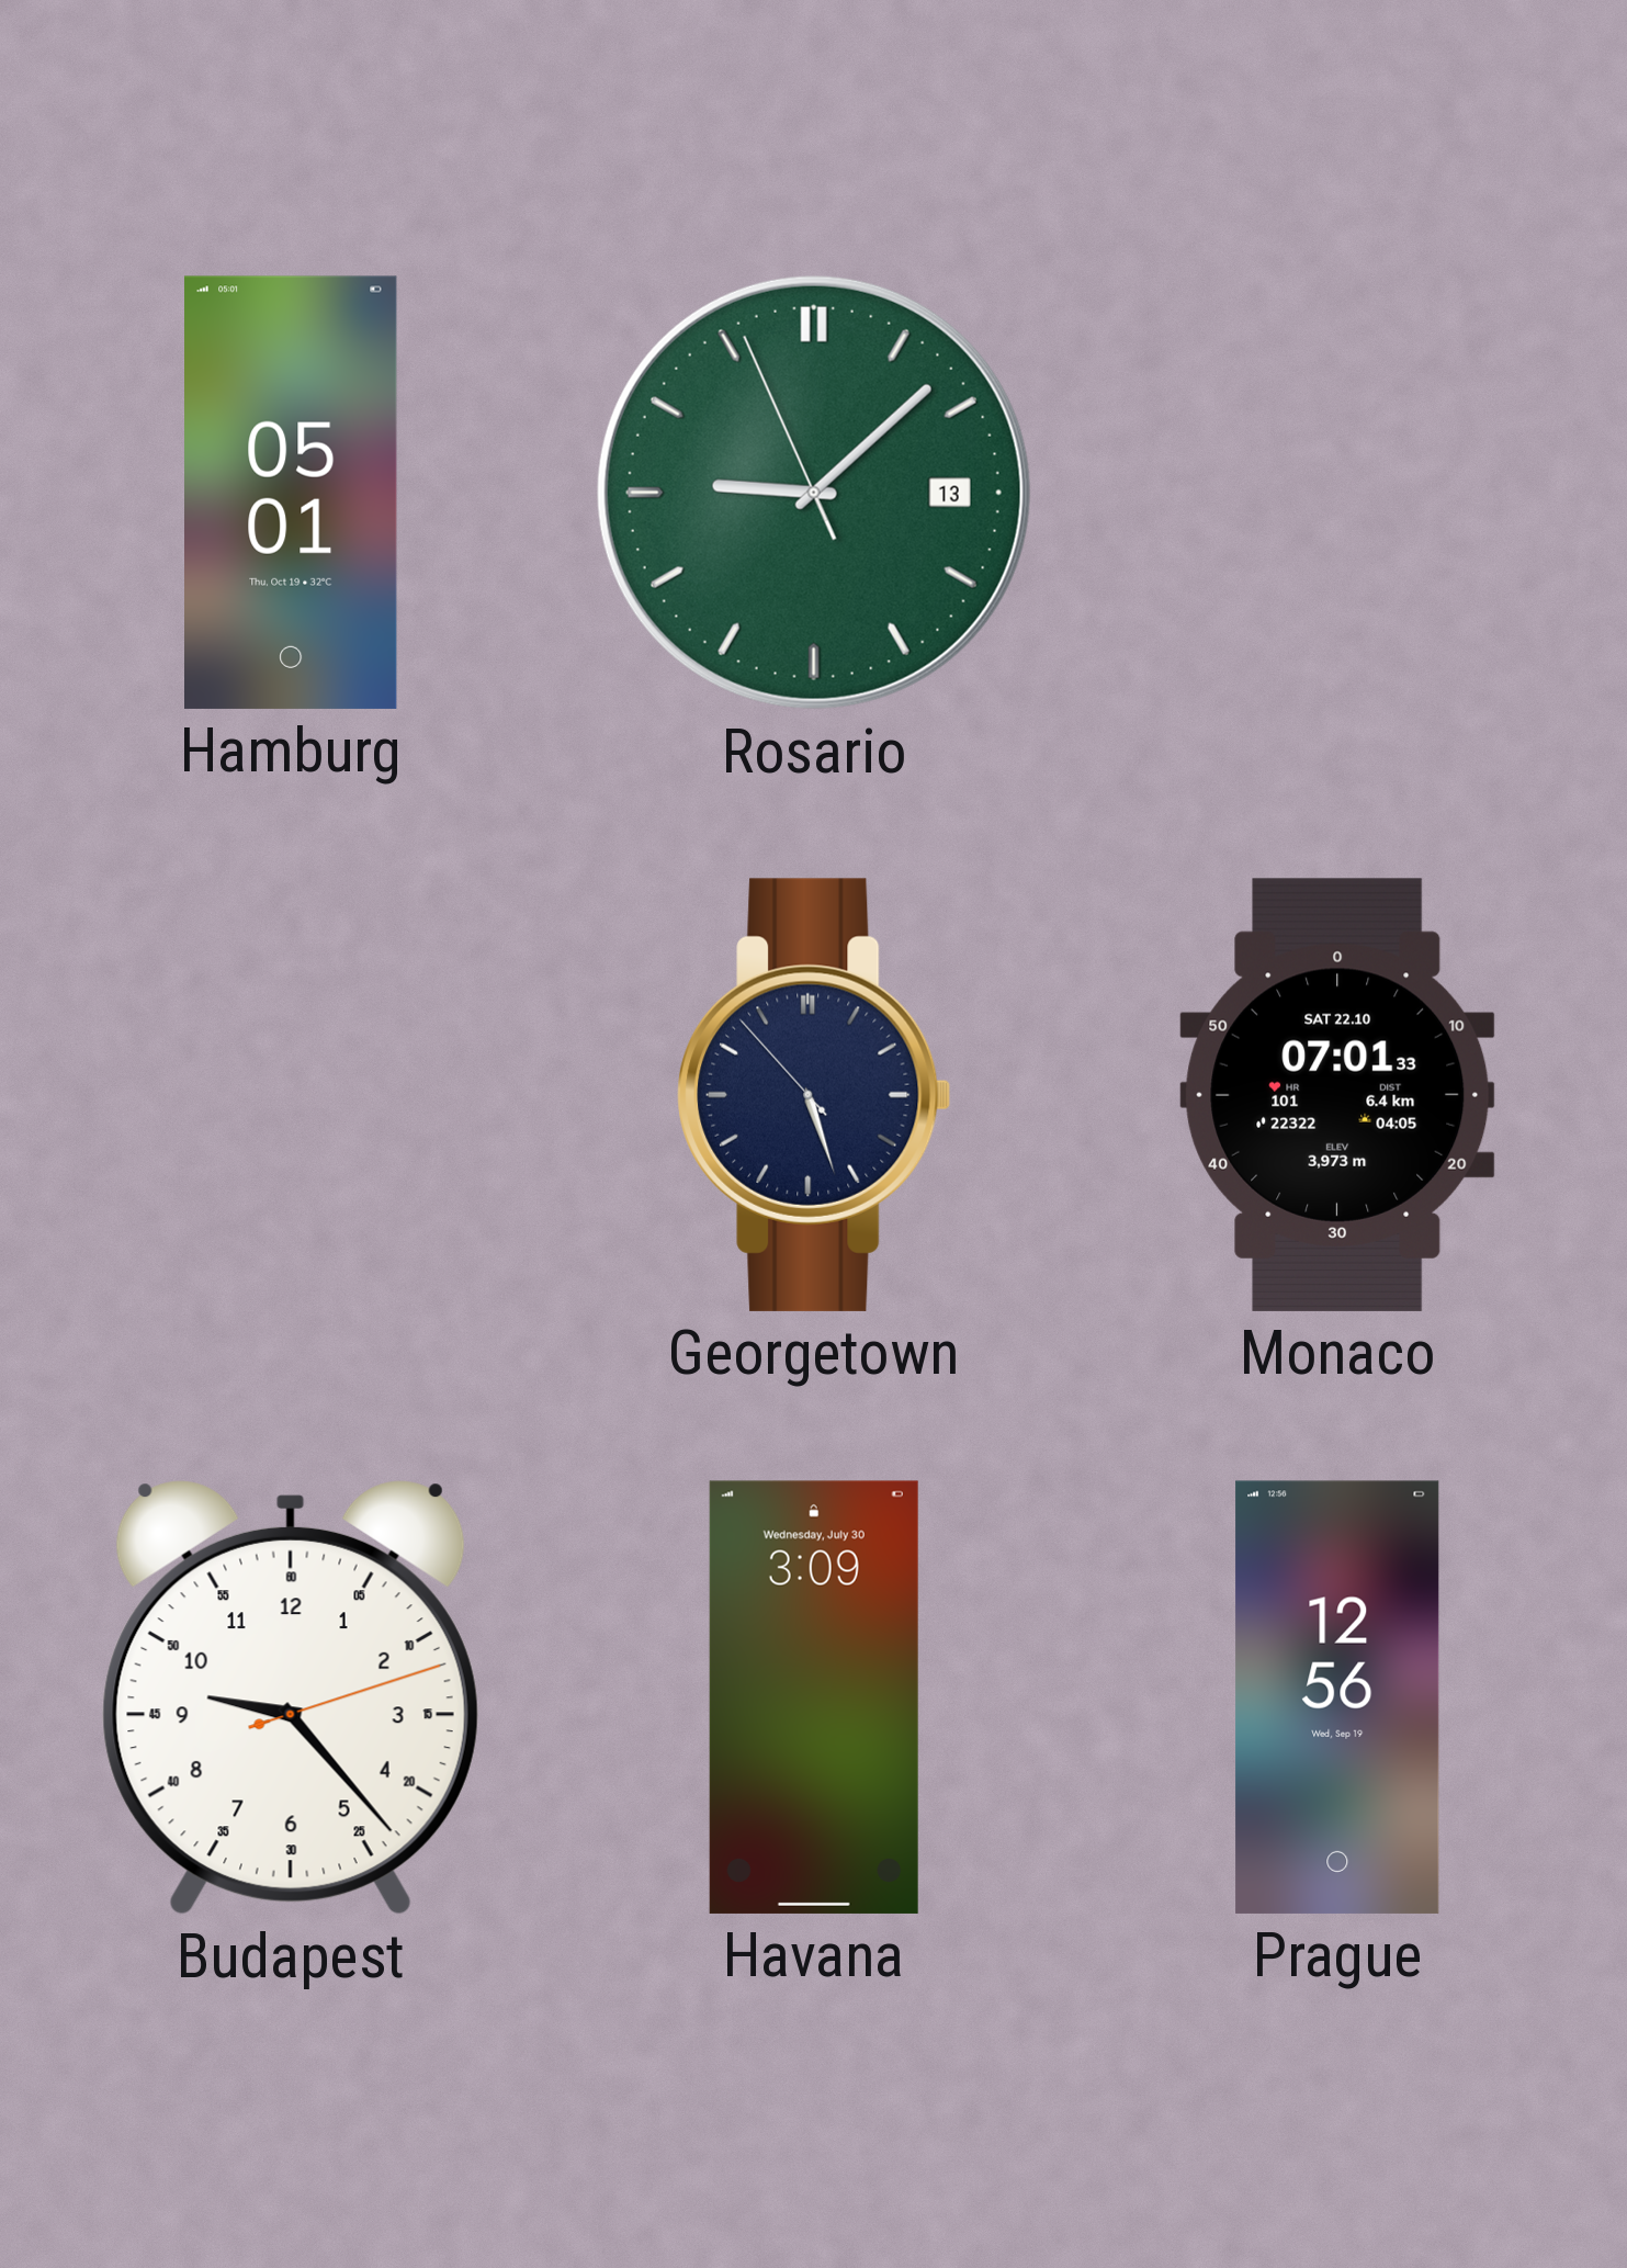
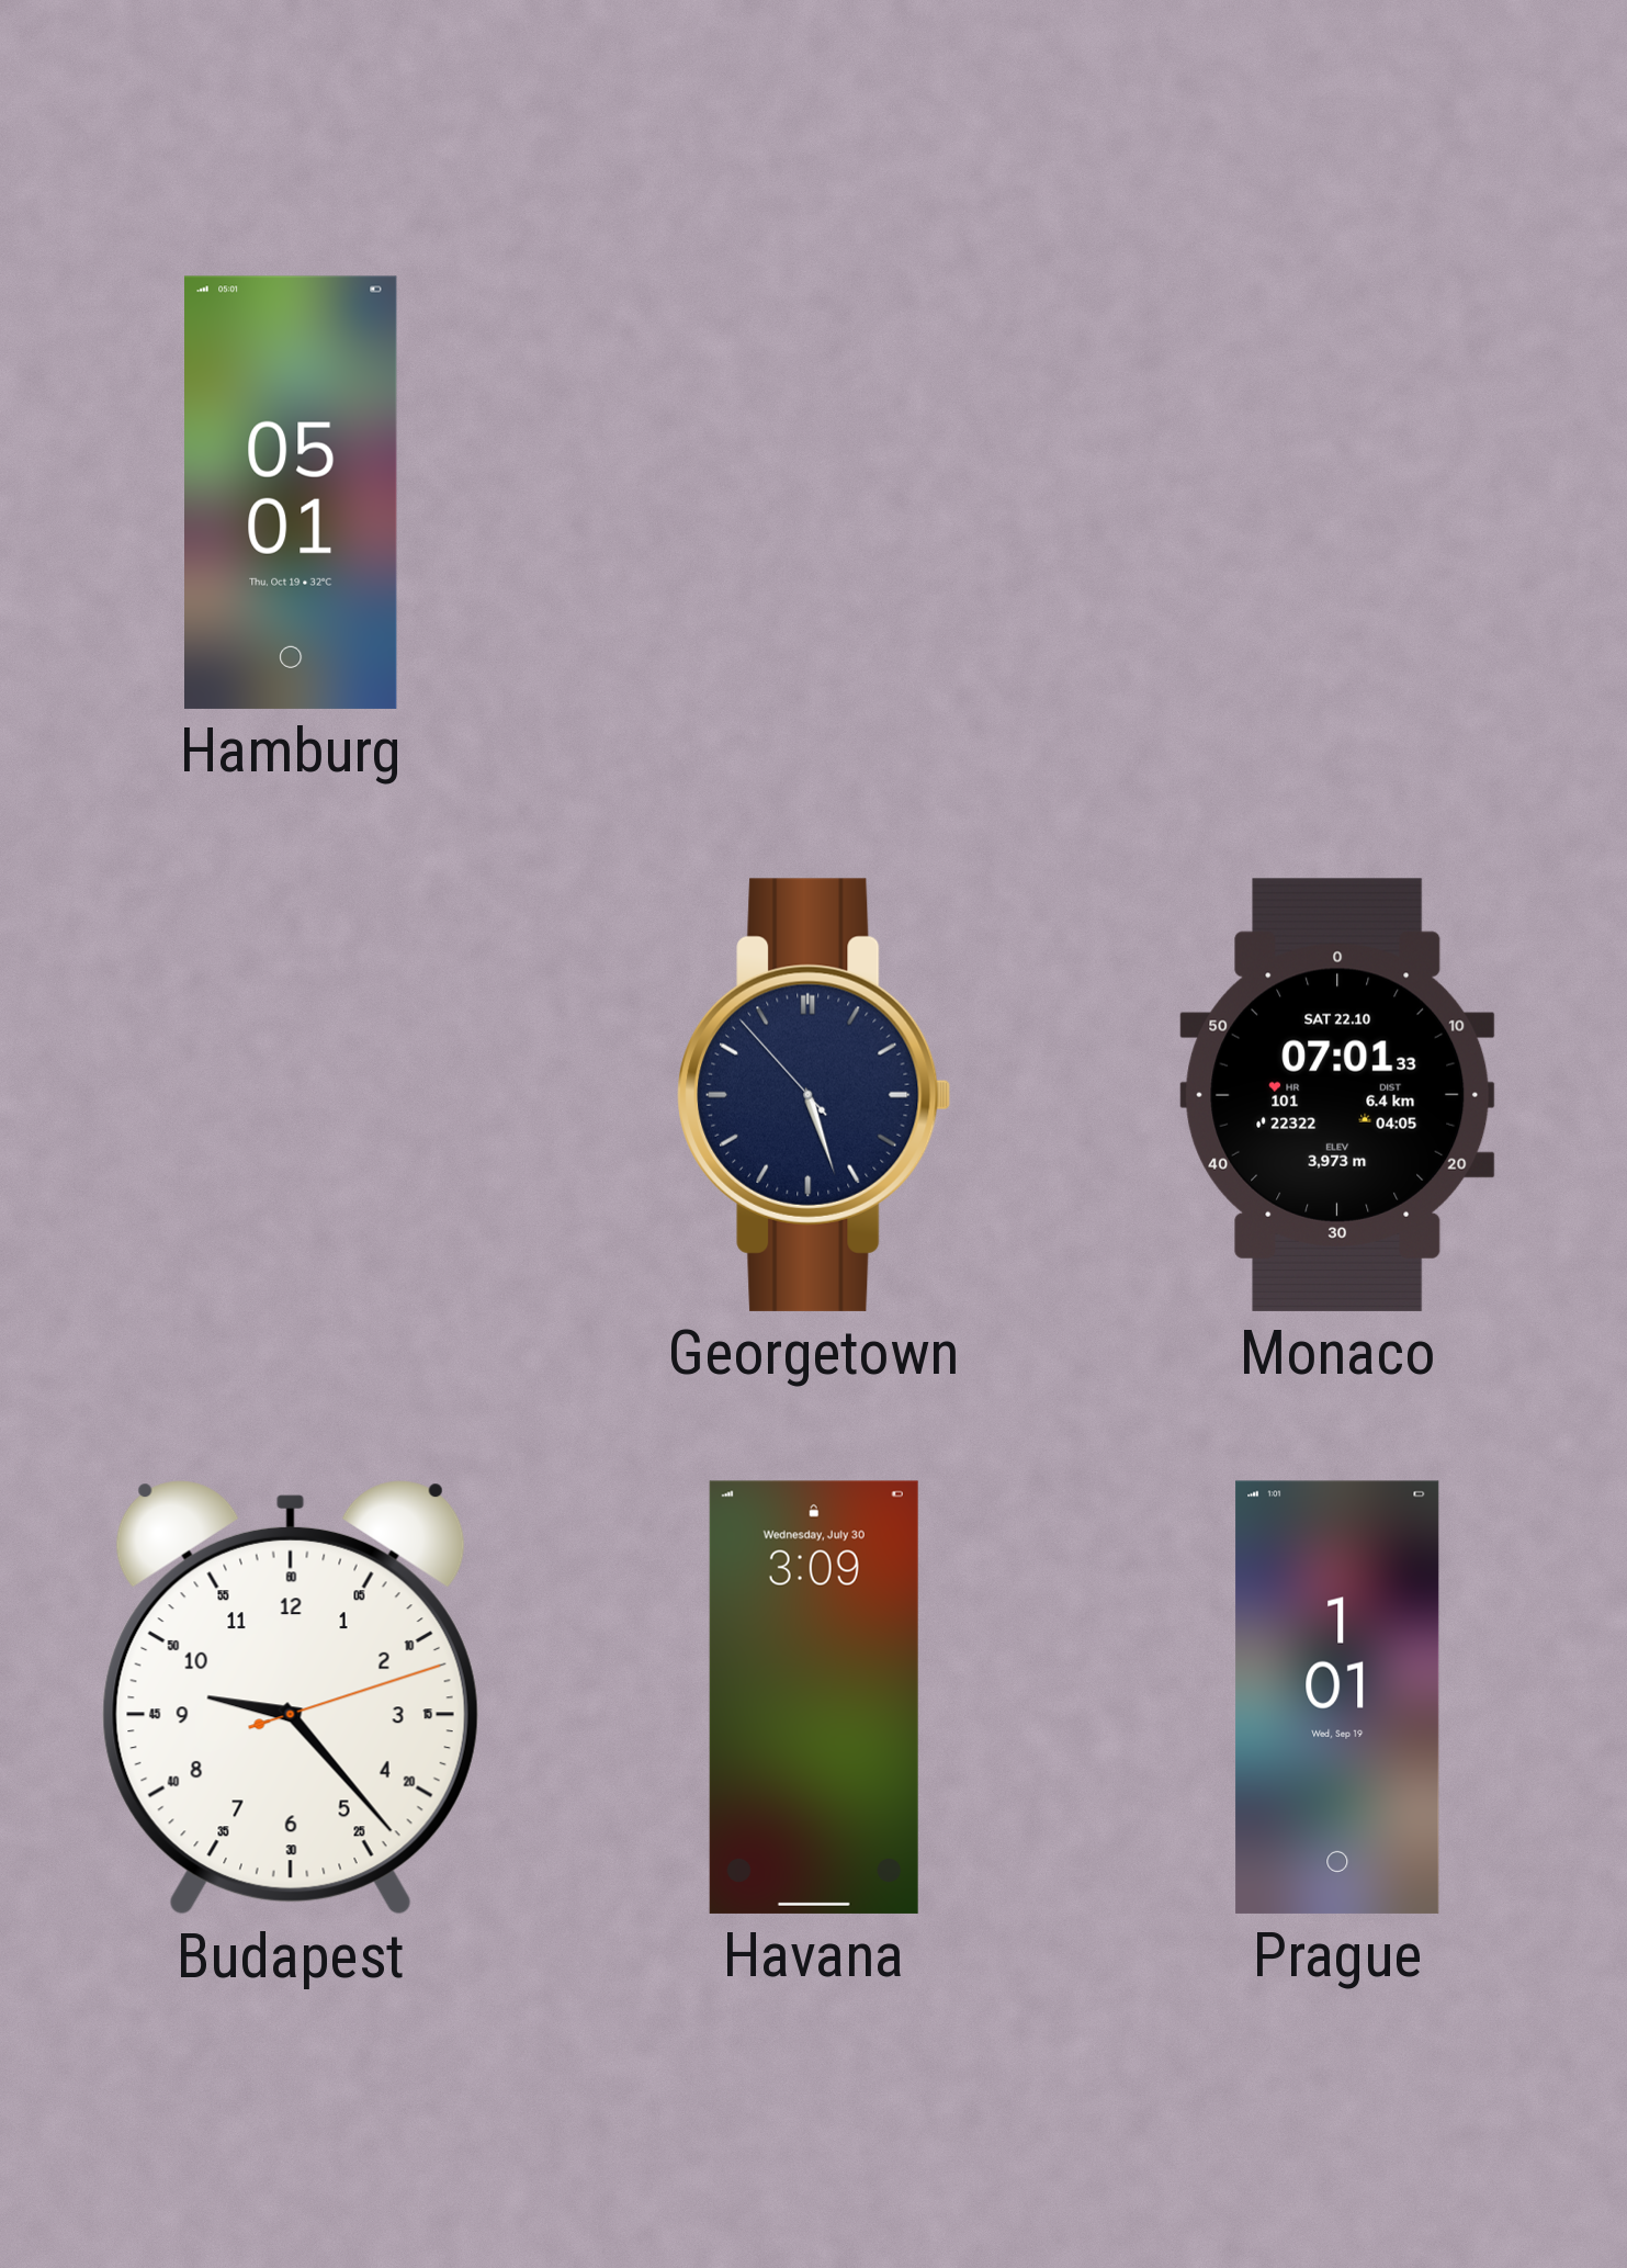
Rosario: 9:07 -> none
Prague: 12:56 -> 1:01
